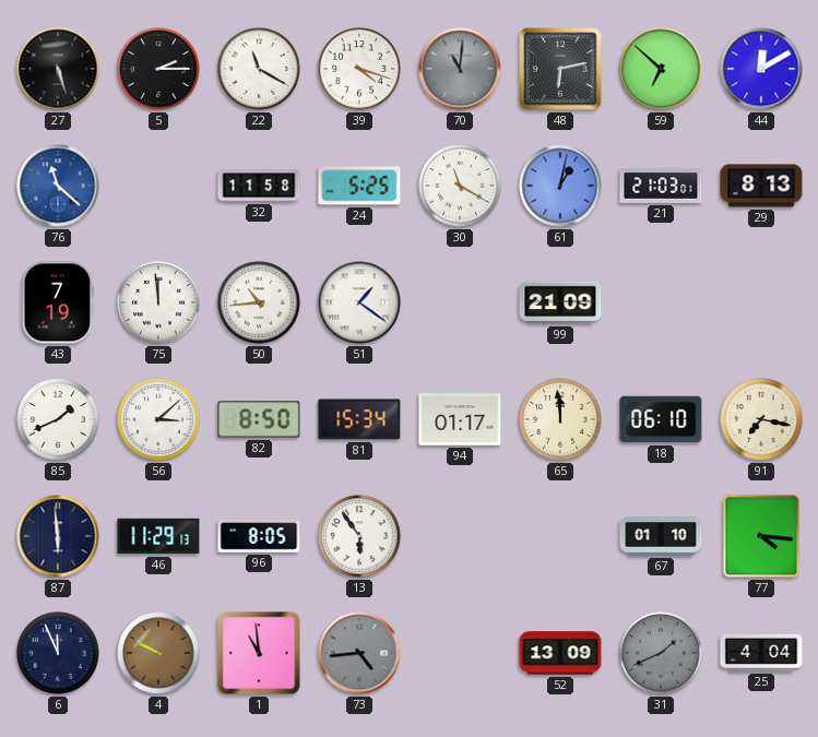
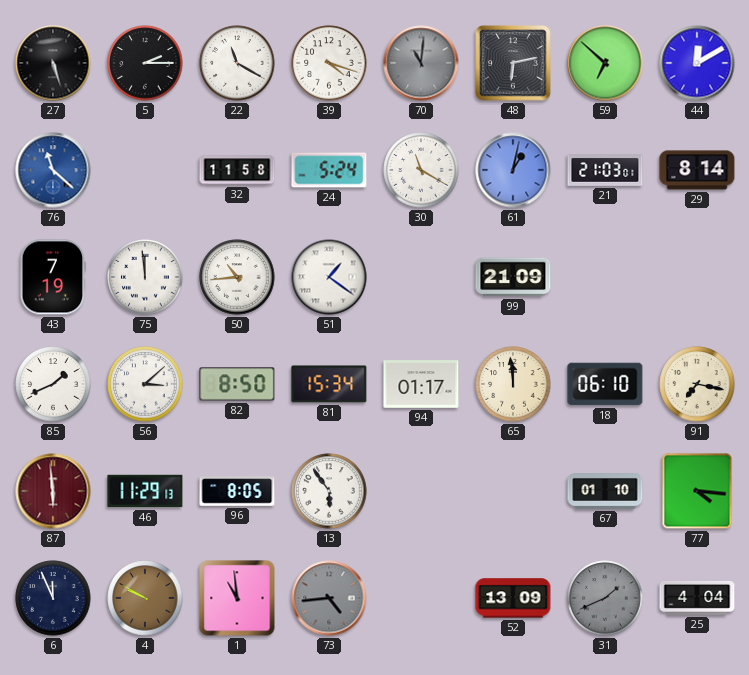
24: 5:25 -> 5:24
29: 8:13 -> 8:14
87 dial: navy -> burgundy
